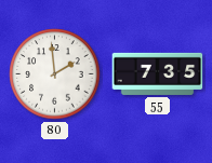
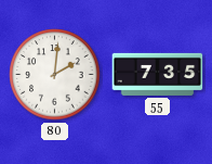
80: 1:59 -> 2:01
